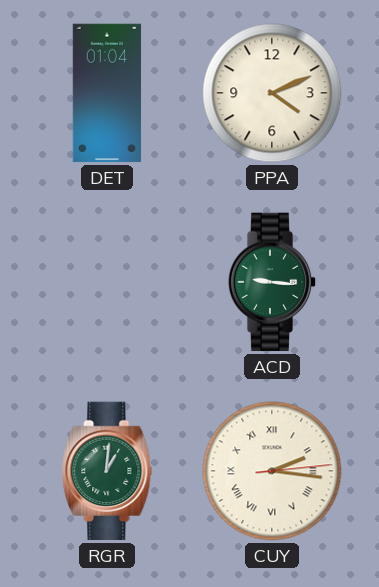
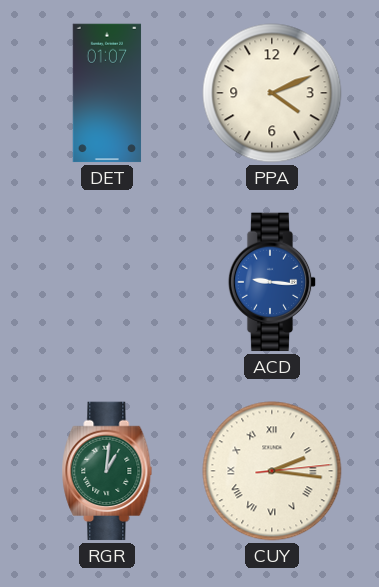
DET: 01:04 -> 01:07
ACD dial: green -> blue
